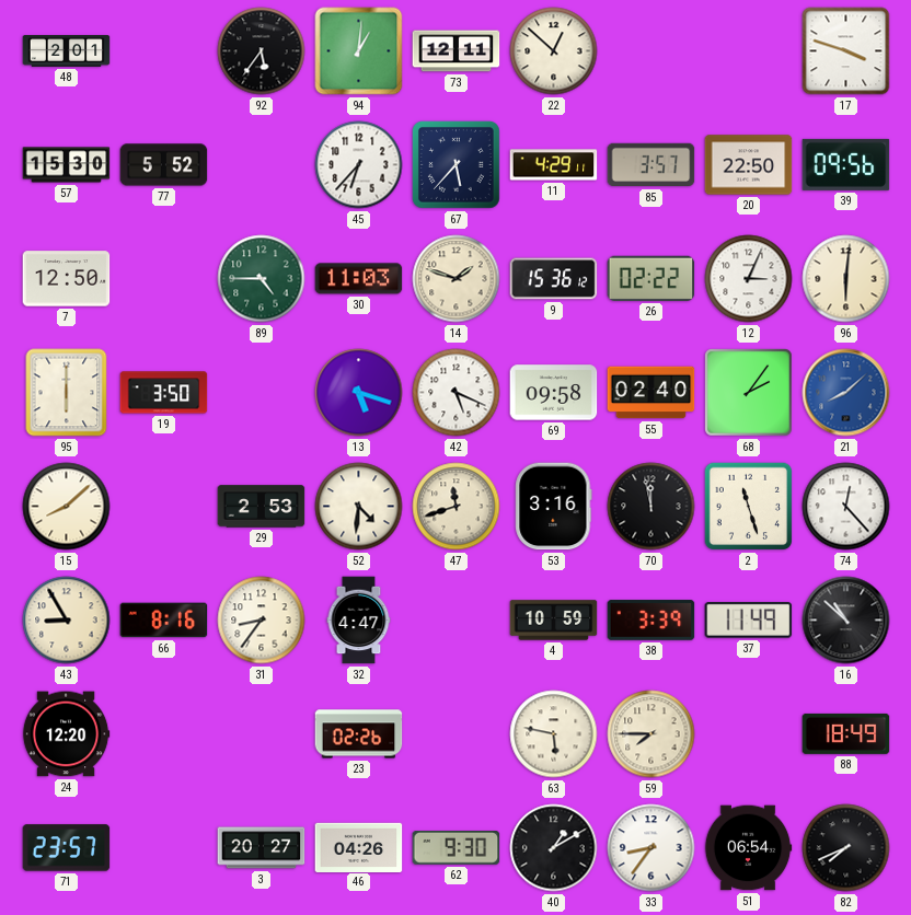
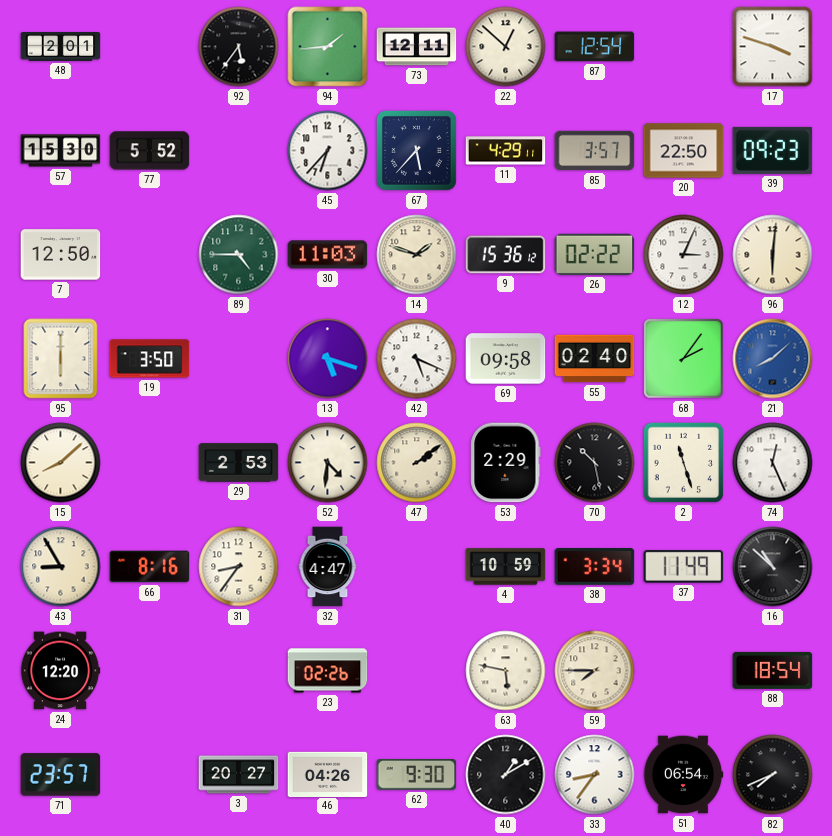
94: 1:01 -> 1:44
87: none -> 12:54
39: 09:56 -> 09:23
47: 11:42 -> 2:09
53: 3:16 -> 2:29
70: 11:58 -> 10:28
74: 12:23 -> 12:26
38: 3:39 -> 3:34
88: 18:49 -> 18:54
